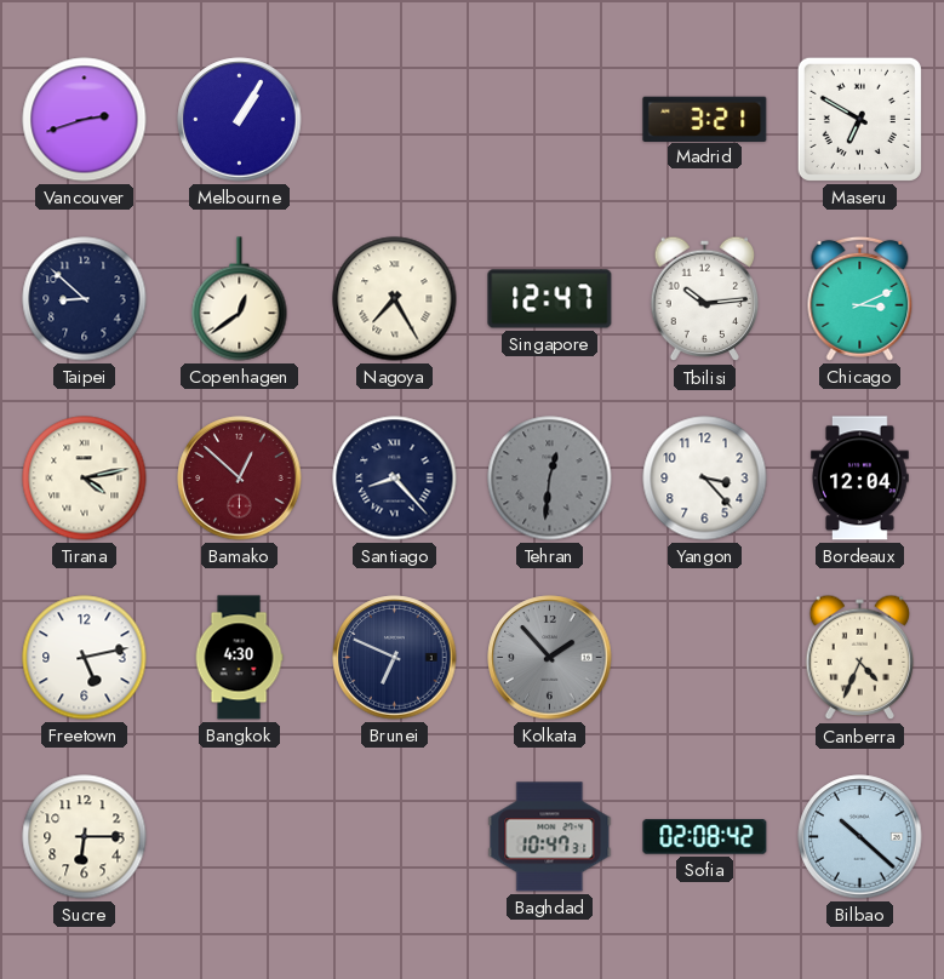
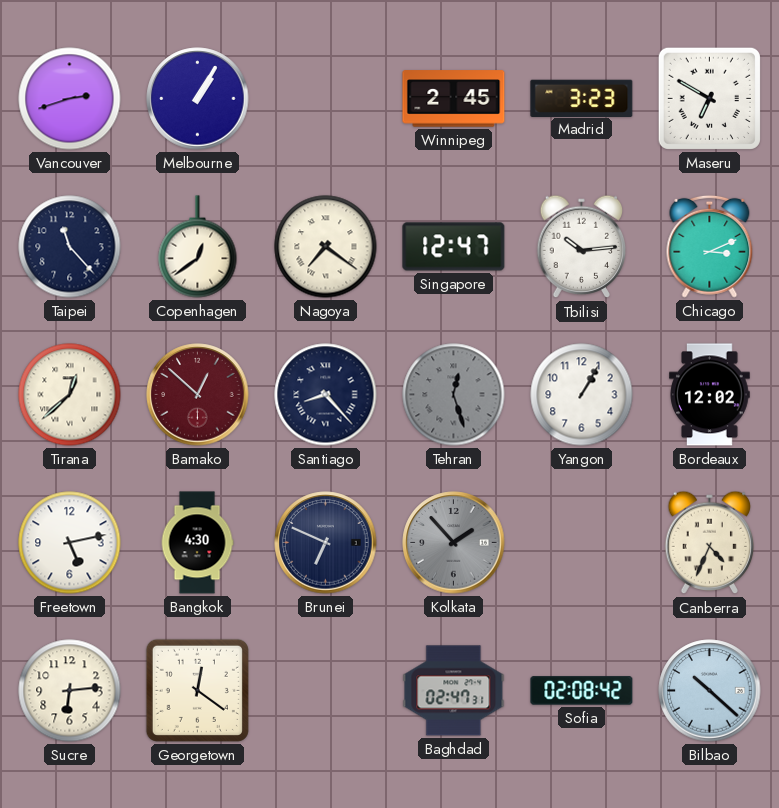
Winnipeg: none -> 2:45
Madrid: 3:21 -> 3:23
Taipei: 8:52 -> 11:23
Nagoya: 7:25 -> 7:21
Tirana: 4:13 -> 12:38
Tehran: 12:31 -> 12:27
Yangon: 3:23 -> 1:05
Bordeaux: 12:04 -> 12:02
Sucre: 6:15 -> 6:14
Georgetown: none -> 12:21
Baghdad: 10:47 -> 02:47
